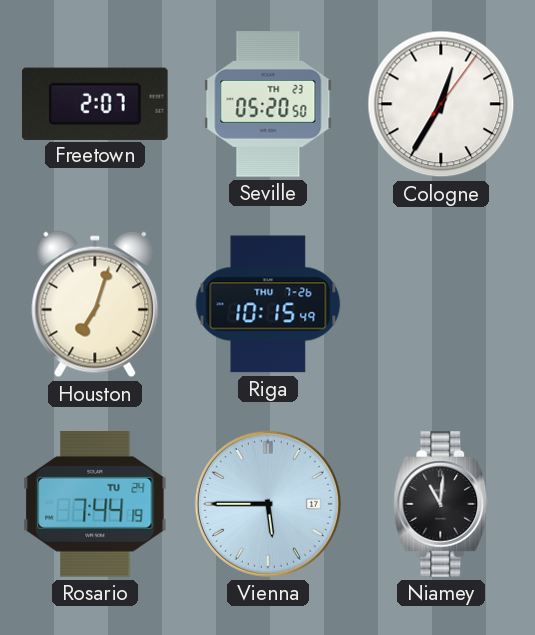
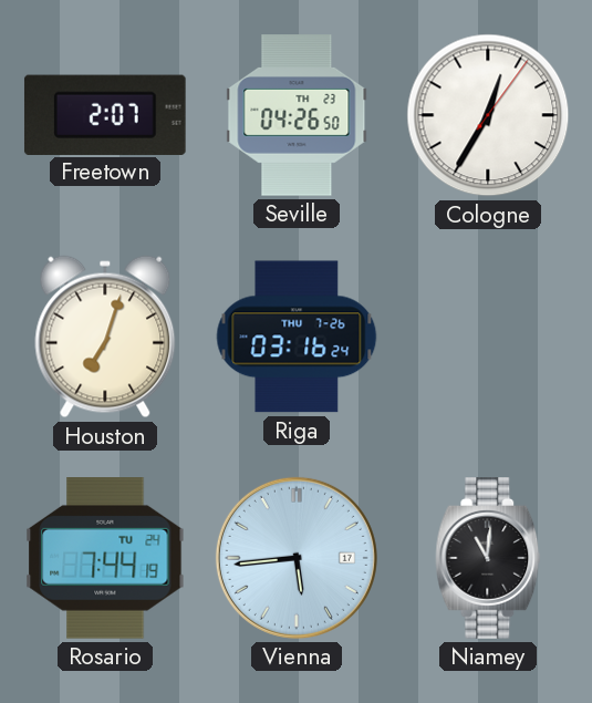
Seville: 05:20 -> 04:26
Riga: 10:15 -> 03:16
Vienna: 5:45 -> 5:44
